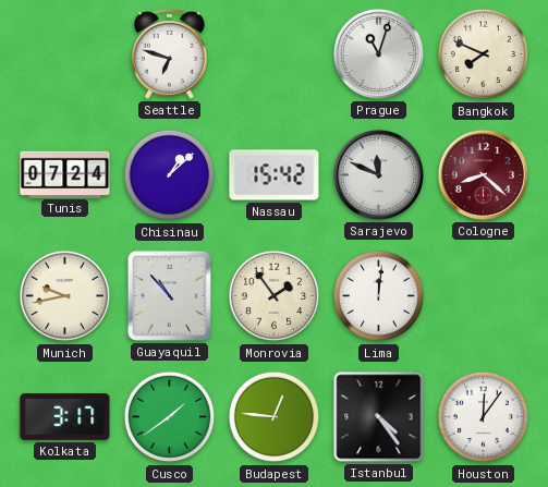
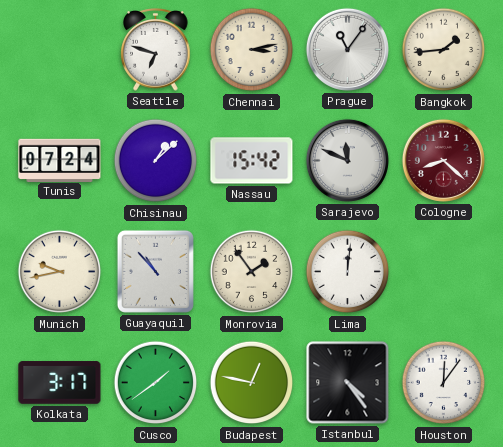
Chennai: none -> 3:13
Prague: 11:03 -> 11:06
Bangkok: 7:49 -> 1:44
Budapest: 12:46 -> 12:47
